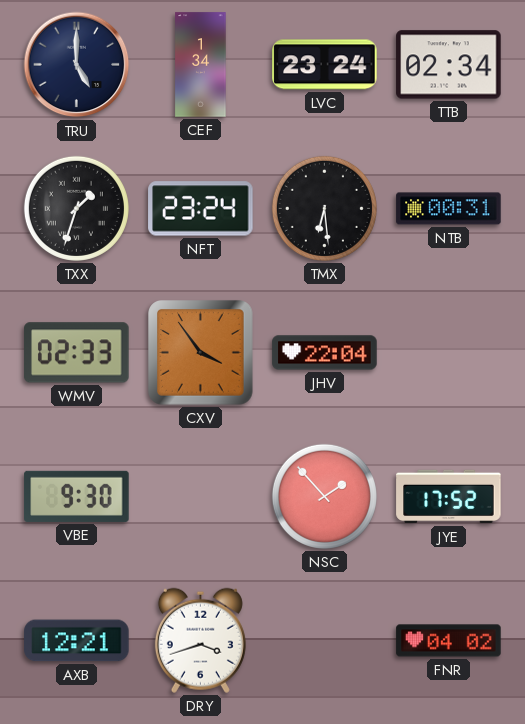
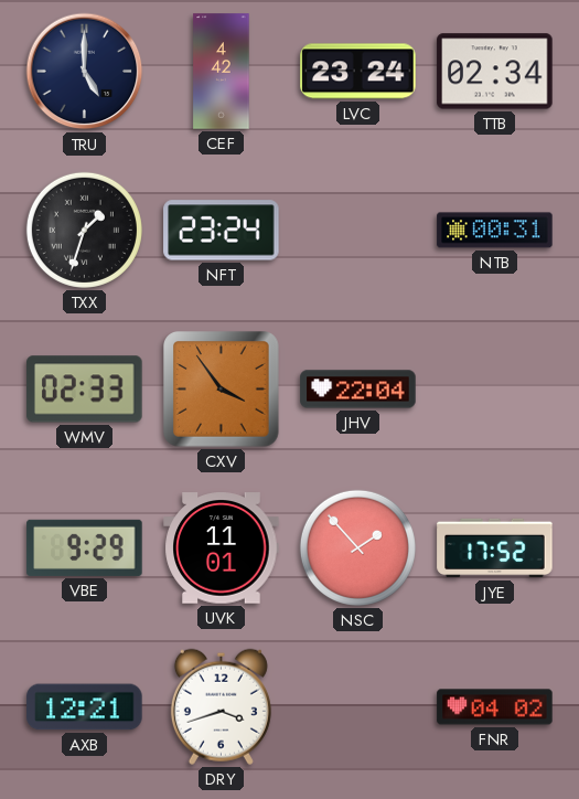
CEF: 1:34 -> 4:42
TMX: 6:29 -> none
VBE: 9:30 -> 9:29
UVK: none -> 11:01
